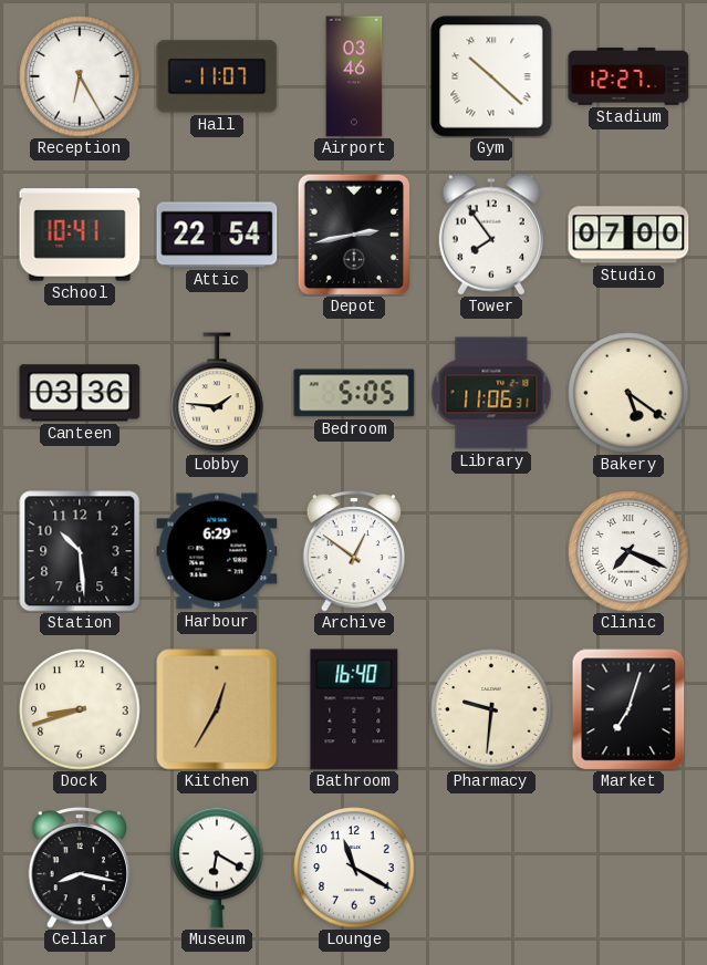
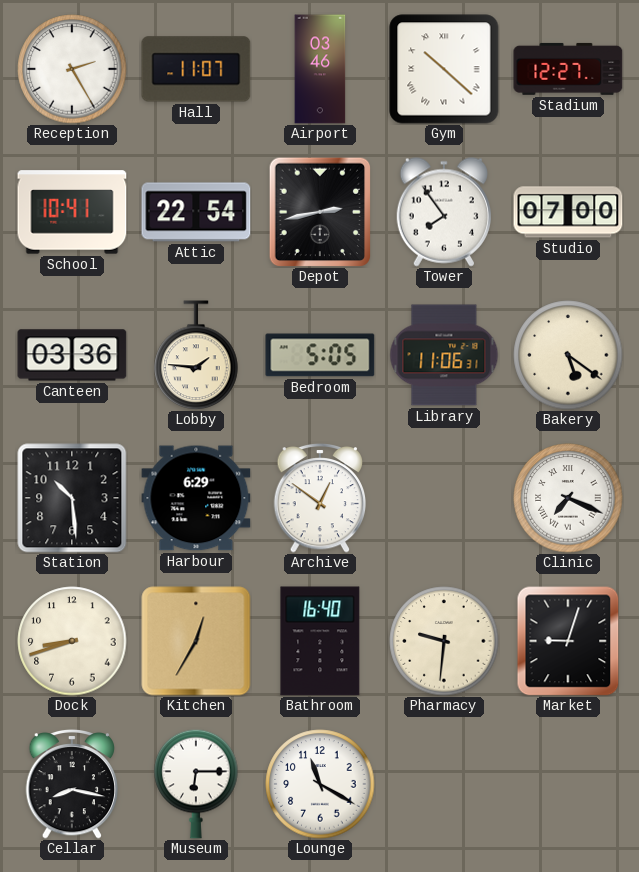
Reception: 6:25 -> 2:25
Market: 7:03 -> 9:03
Museum: 6:20 -> 6:15
